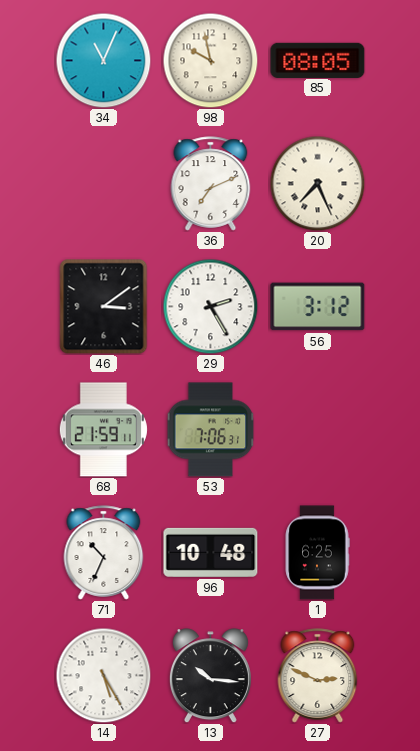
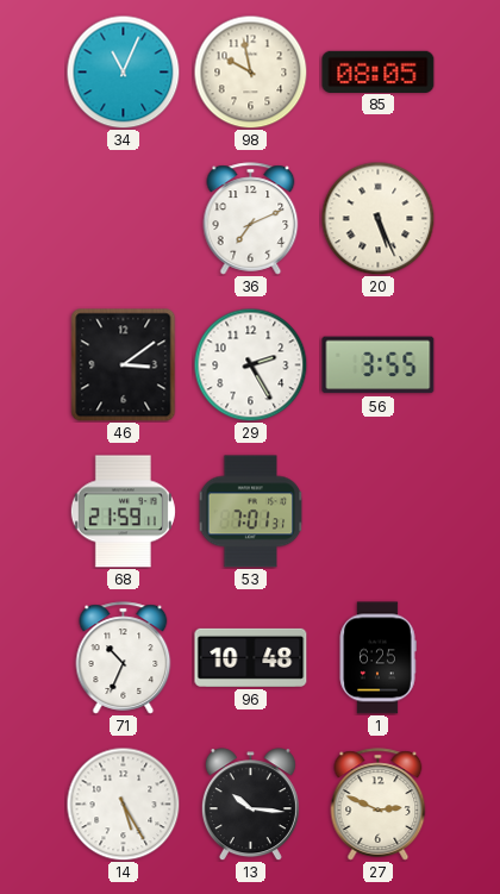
20: 7:26 -> 5:26
56: 3:12 -> 3:55
53: 7:06 -> 7:01
